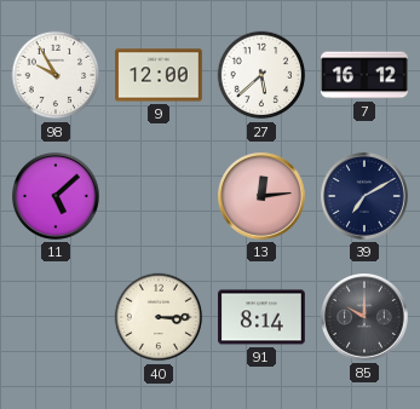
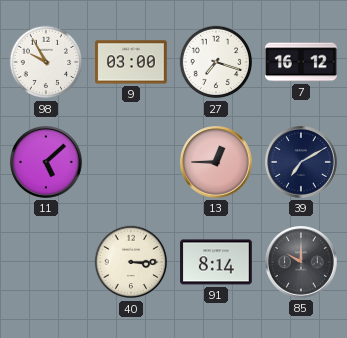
9: 12:00 -> 03:00
27: 5:38 -> 7:18
13: 12:14 -> 12:45
